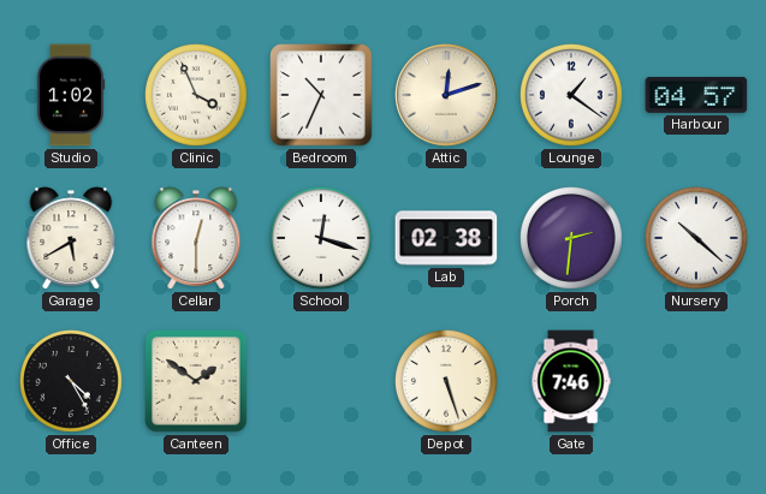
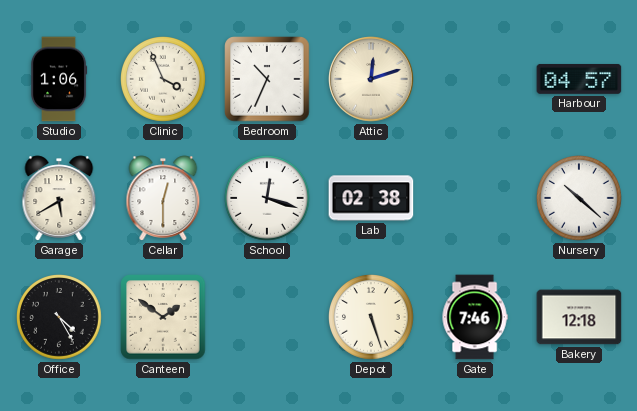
Studio: 1:02 -> 1:06
Lounge: 1:21 -> none
Porch: 2:31 -> none
Bakery: none -> 12:18
